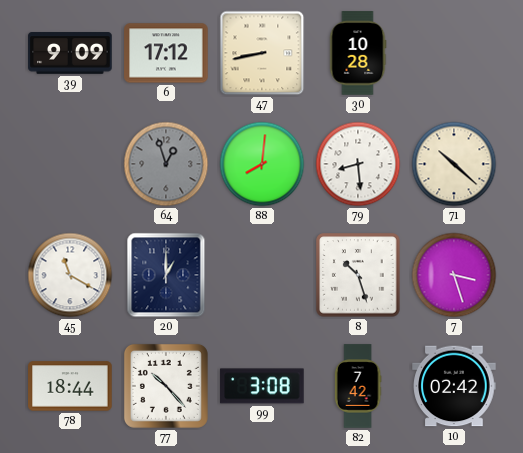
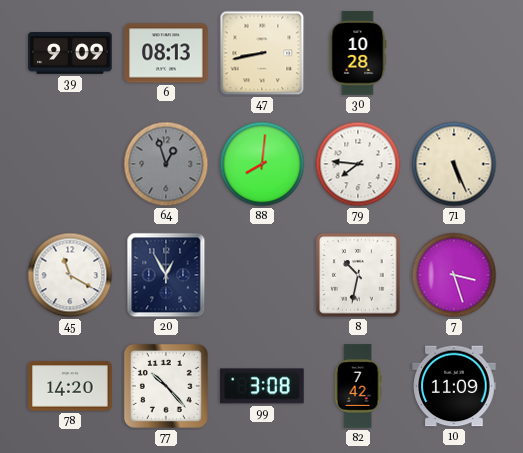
6: 17:12 -> 08:13
79: 8:29 -> 7:46
71: 10:22 -> 5:26
20: 1:00 -> 12:55
8: 10:27 -> 10:32
78: 18:44 -> 14:20
10: 02:42 -> 11:09
